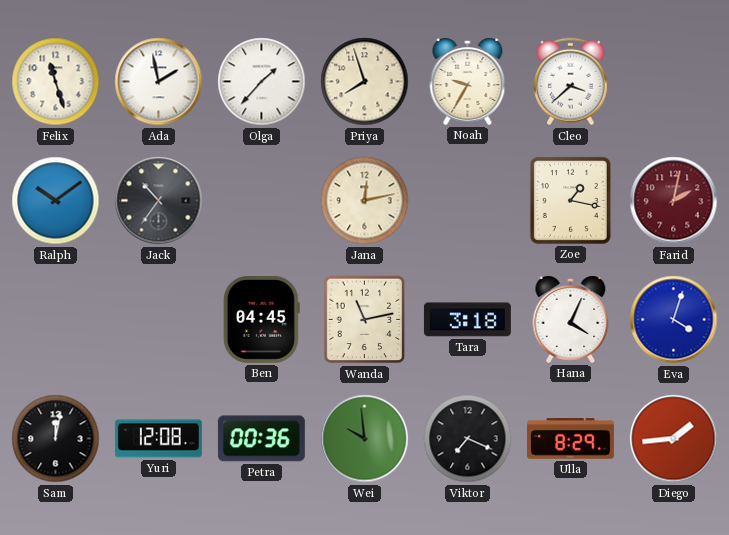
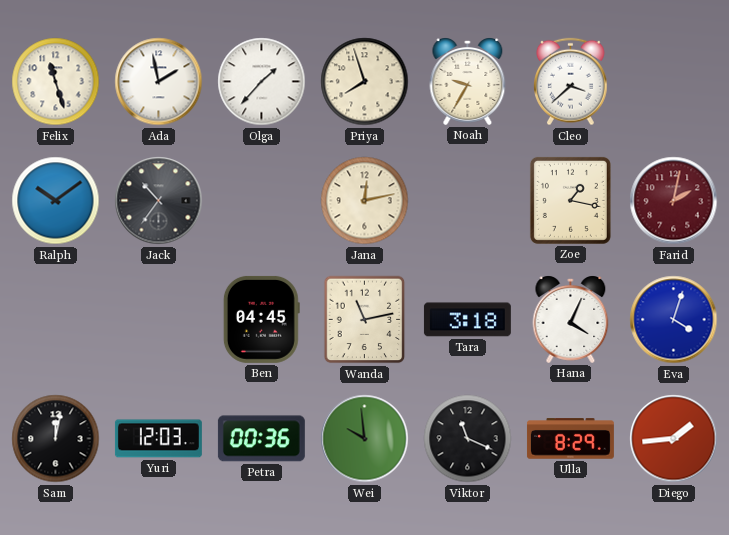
Yuri: 12:08 -> 12:03
Viktor: 7:19 -> 11:19
